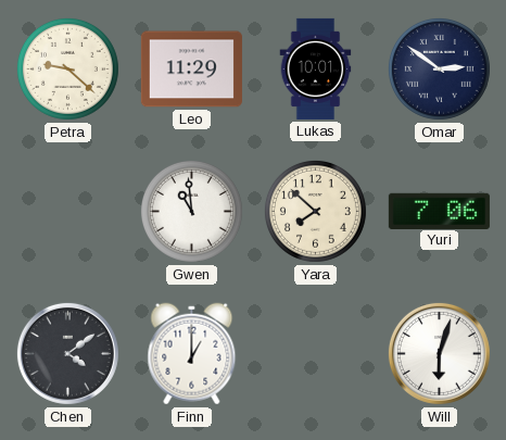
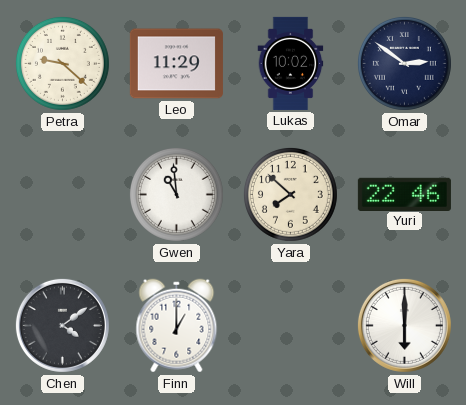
Lukas: 10:01 -> 10:02
Yuri: 7:06 -> 22:46
Will: 6:03 -> 6:00
